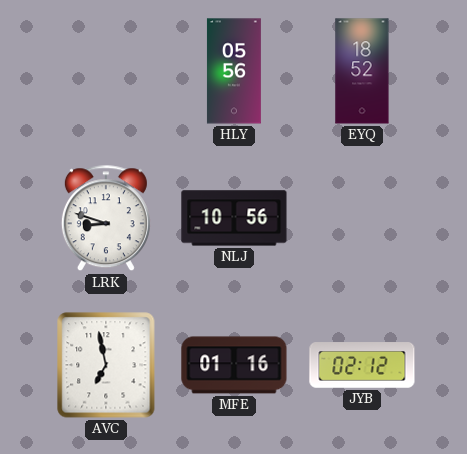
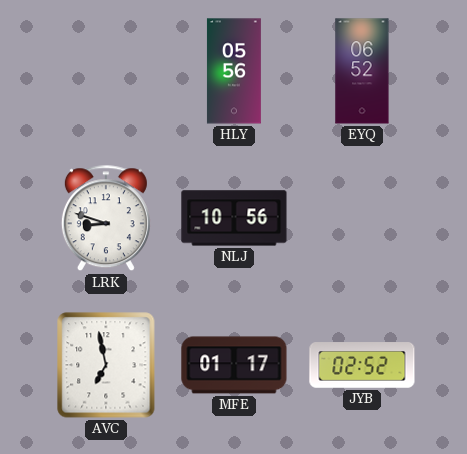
EYQ: 18:52 -> 06:52
MFE: 01:16 -> 01:17
JYB: 02:12 -> 02:52
